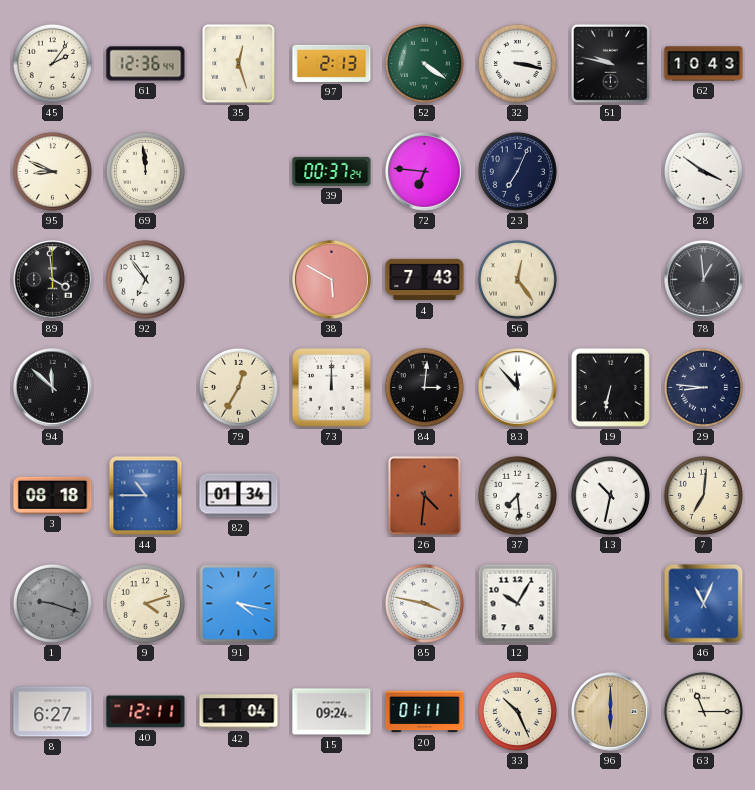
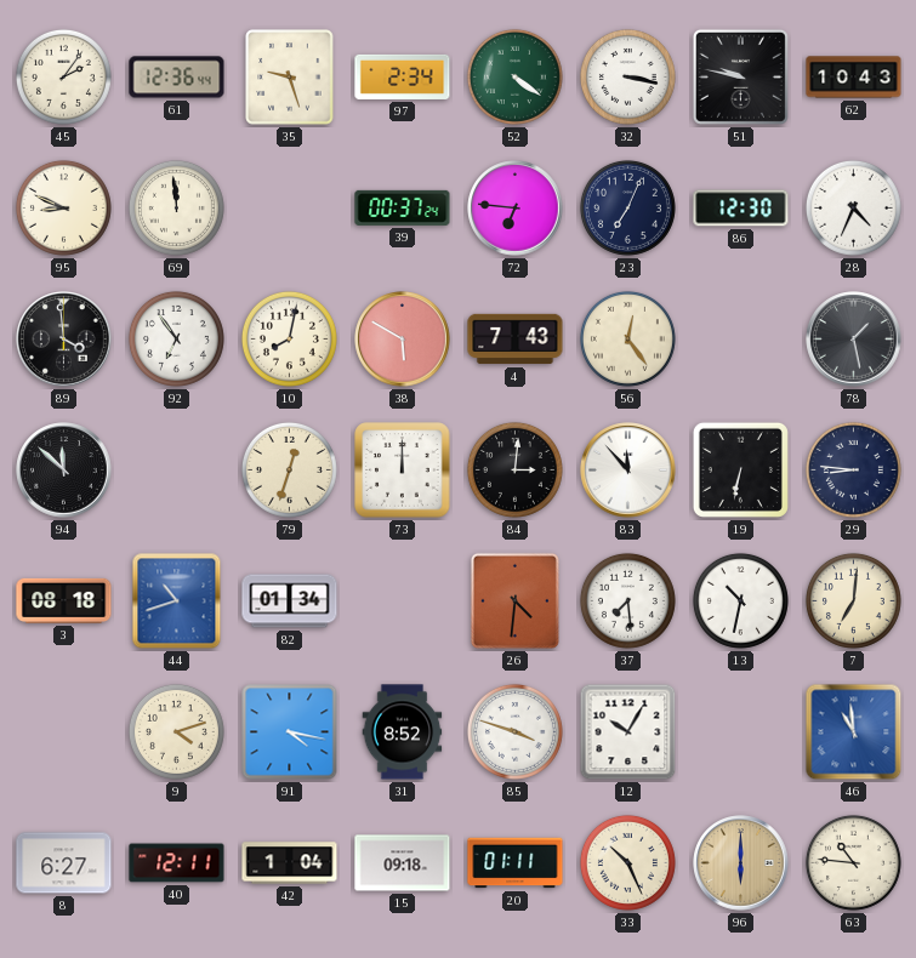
35: 12:27 -> 9:27
97: 2:13 -> 2:34
86: none -> 12:30
28: 3:51 -> 4:34
10: none -> 8:02
78: 12:59 -> 1:28
79: 12:35 -> 12:33
44: 10:45 -> 10:42
1: 9:18 -> none
31: none -> 8:52
85: 3:47 -> 3:48
46: 11:04 -> 10:59
15: 09:24 -> 09:18
63: 11:15 -> 10:46
